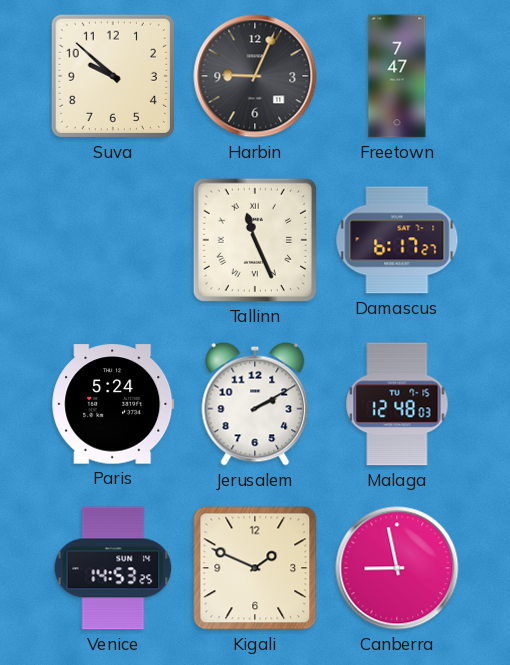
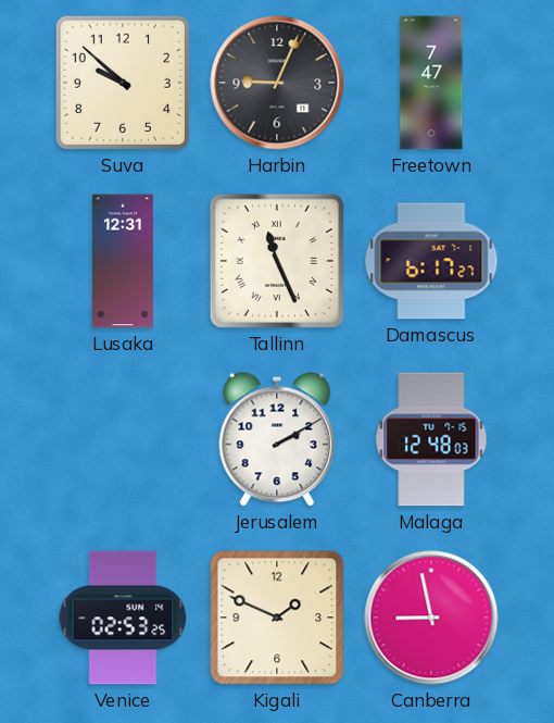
Lusaka: none -> 12:31
Paris: 5:24 -> none
Venice: 14:53 -> 02:53
